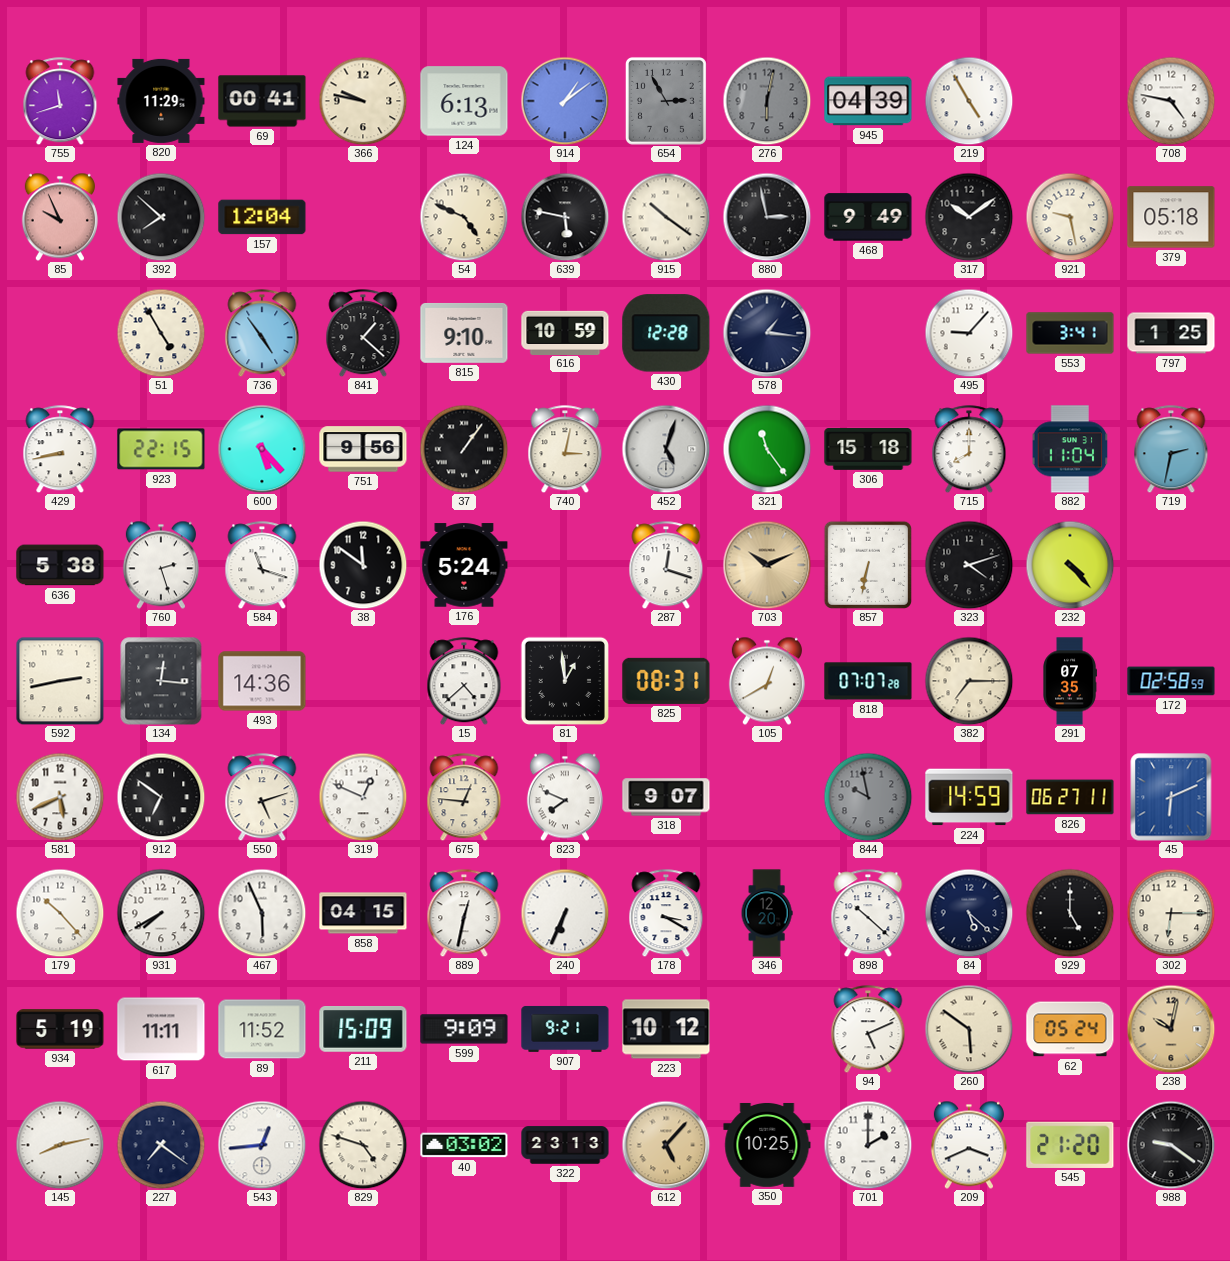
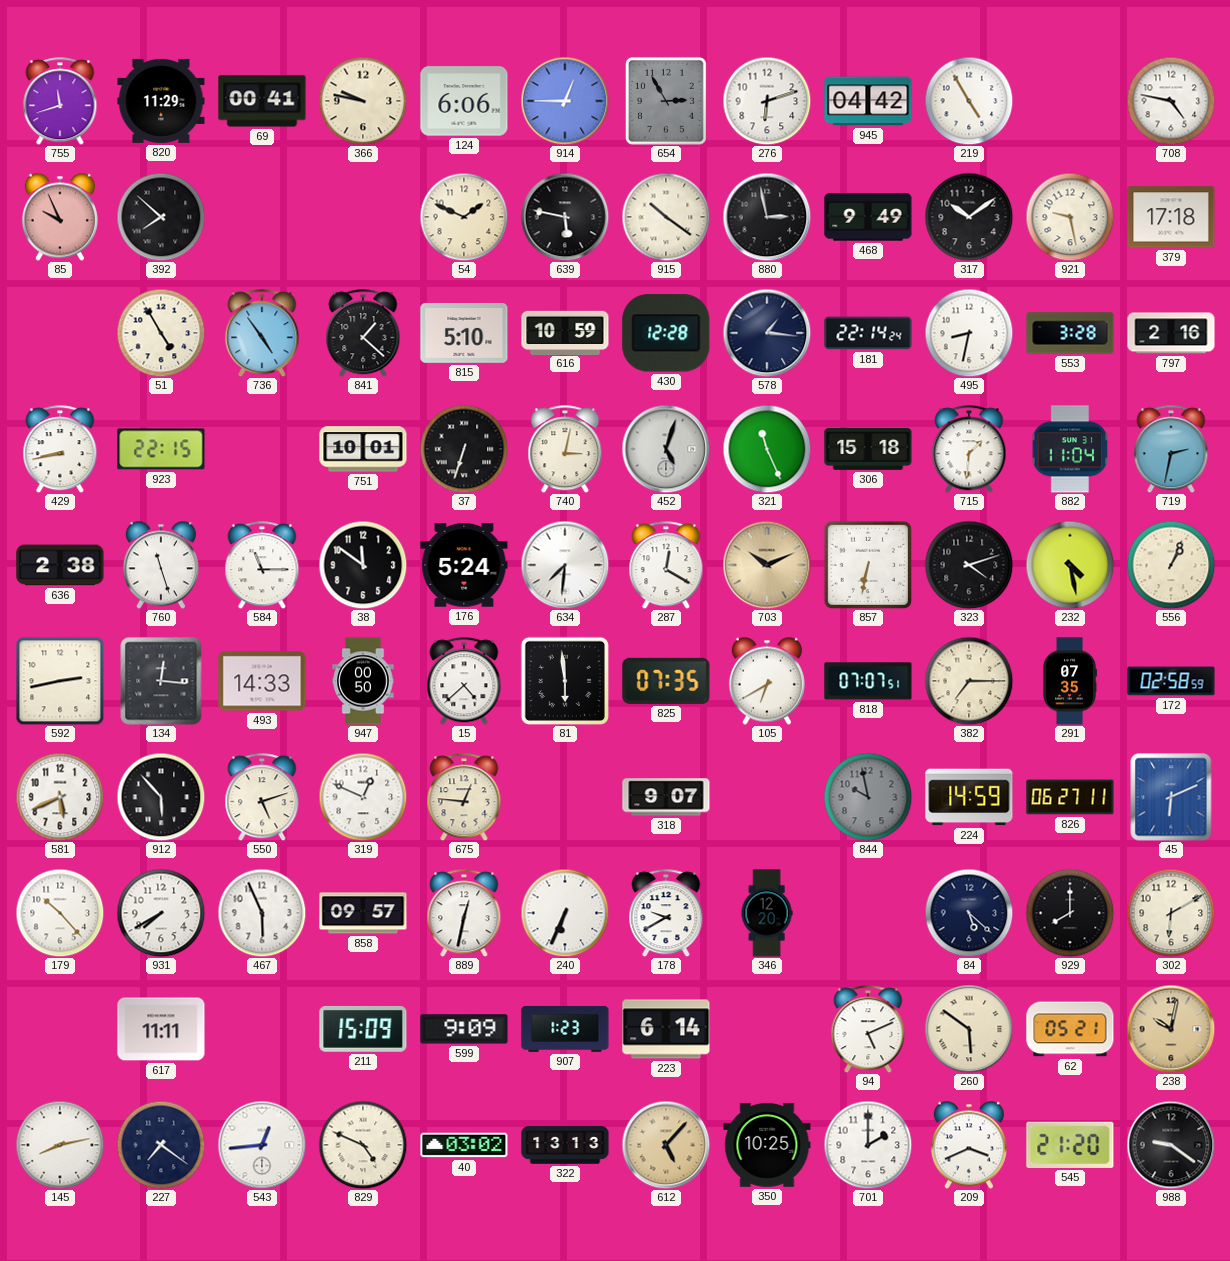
124: 6:13 -> 6:06
914: 1:09 -> 12:45
276: 6:02 -> 6:12
276 dial: grey -> white
945: 04:39 -> 04:42
157: 12:04 -> none
54: 4:49 -> 1:49
379: 05:18 -> 17:18
815: 9:10 -> 5:10
181: none -> 22:14
495: 9:07 -> 8:32
553: 3:41 -> 3:28
797: 1:25 -> 2:16
600: 5:23 -> none
751: 9:56 -> 10:01
37: 1:06 -> 6:33
321: 11:24 -> 11:26
715: 8:00 -> 1:31
636: 5:38 -> 2:38
760: 2:27 -> 11:27
584: 11:18 -> 11:15
634: none -> 7:31
287: 12:18 -> 12:20
232: 4:23 -> 4:28
556: none -> 1:04
493: 14:36 -> 14:33
947: none -> 00:50
81: 12:59 -> 5:59
825: 08:31 -> 07:35
105: 12:40 -> 6:40
818: 07:07:28 -> 07:07:51
912: 6:51 -> 5:53
823: 7:49 -> none
858: 04:15 -> 09:57
178: 3:20 -> 9:40
898: 10:22 -> none
929: 5:00 -> 8:00
302: 6:15 -> 6:10
934: 5:19 -> none
89: 11:52 -> none
907: 9:21 -> 1:23
223: 10:12 -> 6:14
62: 05:24 -> 05:21
829: 4:48 -> 4:49
322: 23:13 -> 13:13
